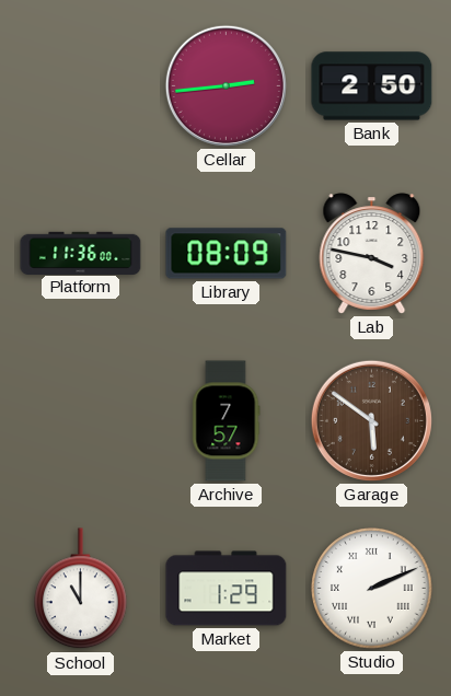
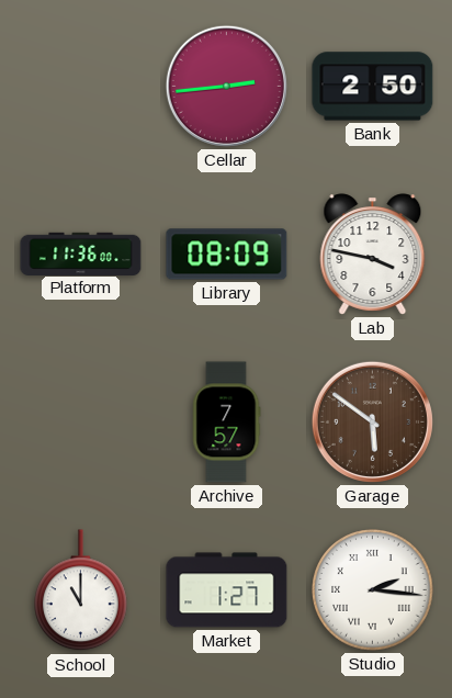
Market: 1:29 -> 1:27
Studio: 2:11 -> 2:16
